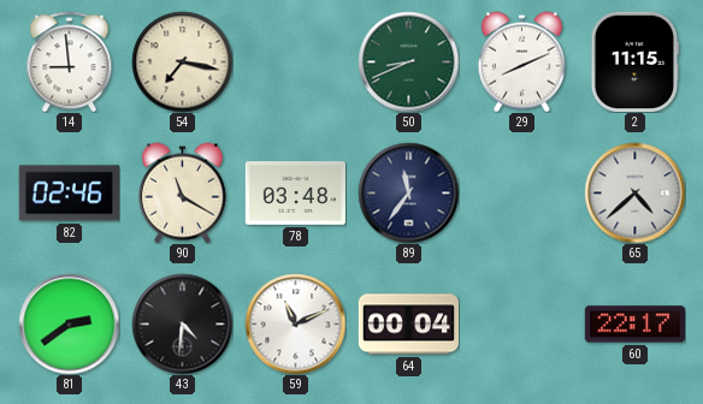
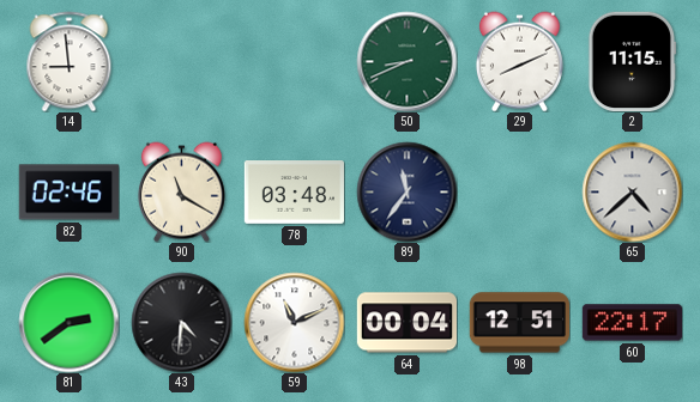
54: 7:17 -> none
98: none -> 12:51
